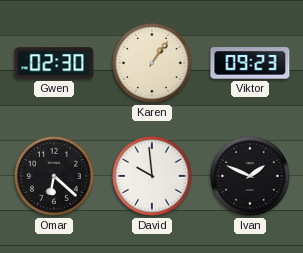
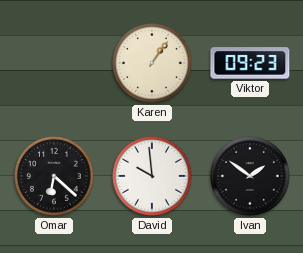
Gwen: 02:30 -> none
Ivan: 1:49 -> 1:51
